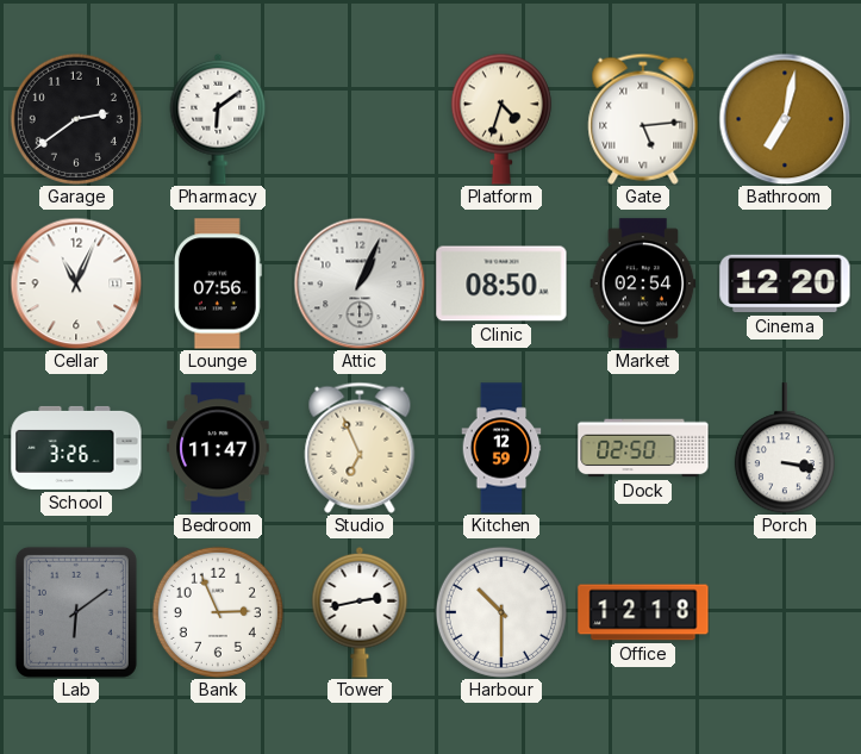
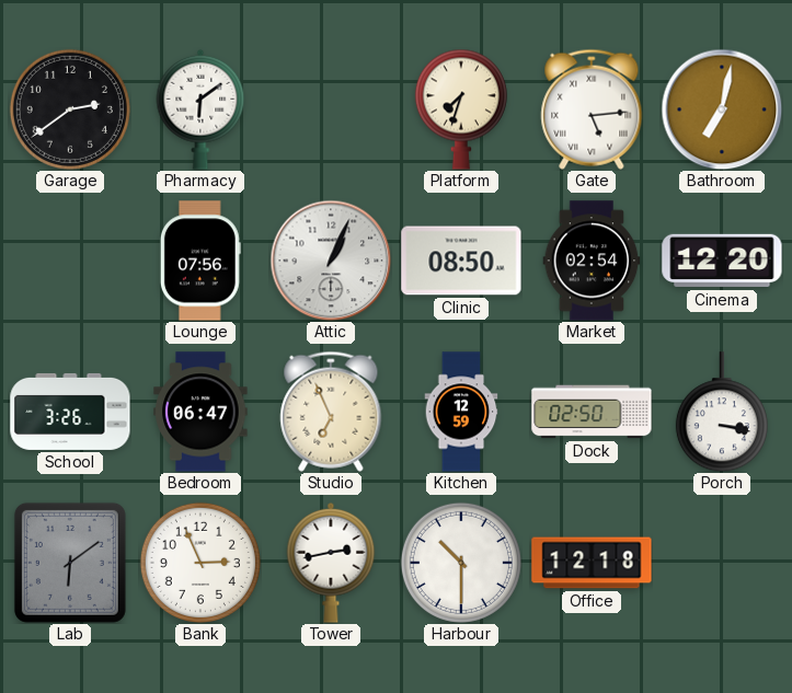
Platform: 4:33 -> 7:33
Cellar: 11:04 -> none
Bedroom: 11:47 -> 06:47
